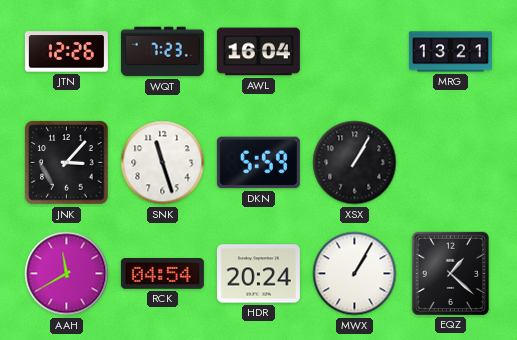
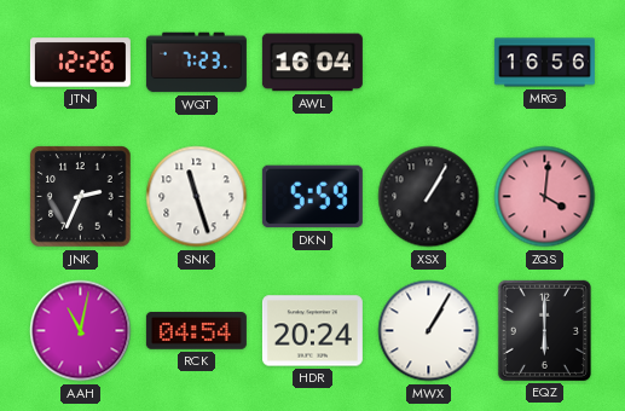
MRG: 13:21 -> 16:56
JNK: 3:07 -> 2:34
ZQS: none -> 4:01
AAH: 11:40 -> 11:02
EQZ: 1:22 -> 6:00
